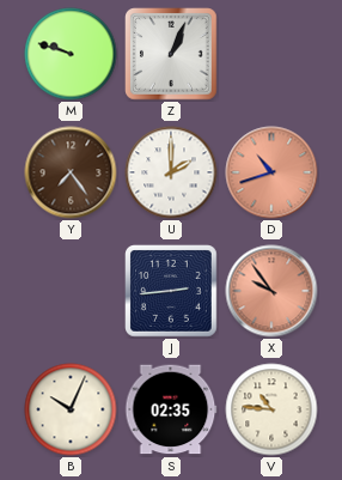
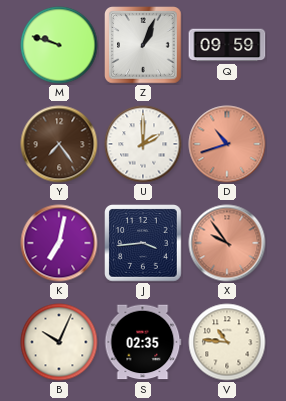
Q: none -> 09:59
K: none -> 7:02
J: 2:44 -> 3:44
